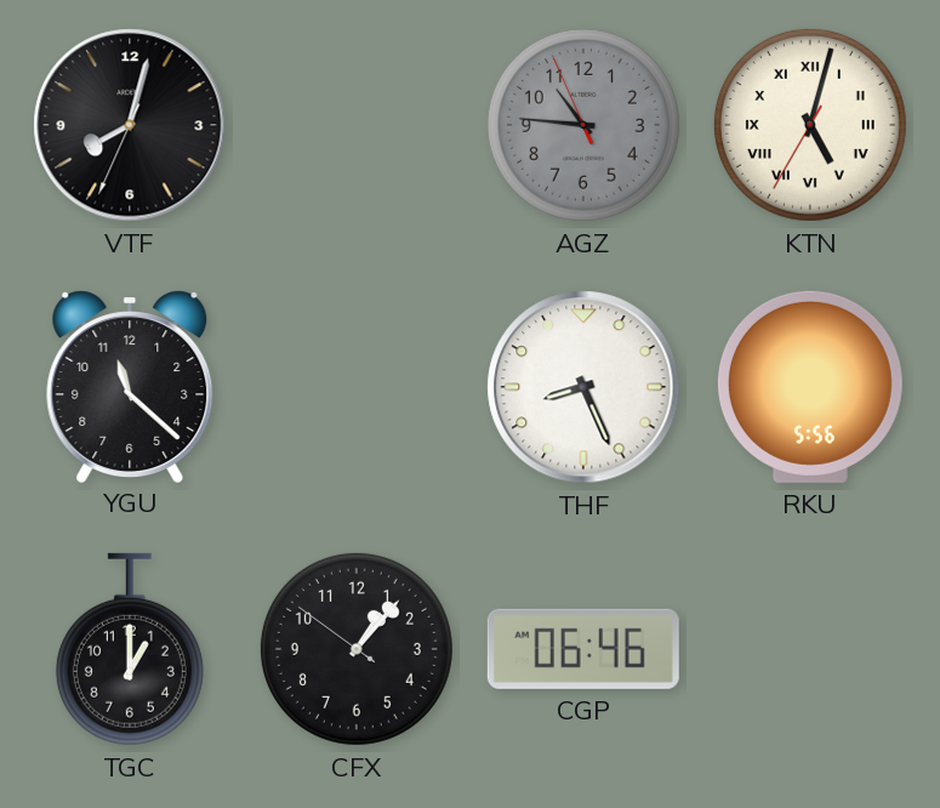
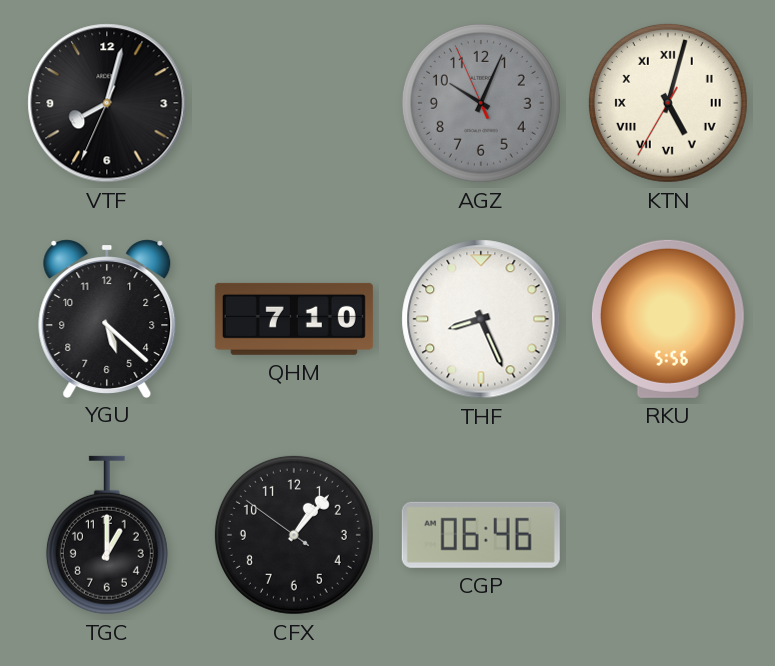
AGZ: 10:45 -> 10:03
YGU: 11:22 -> 5:22
QHM: none -> 7:10
